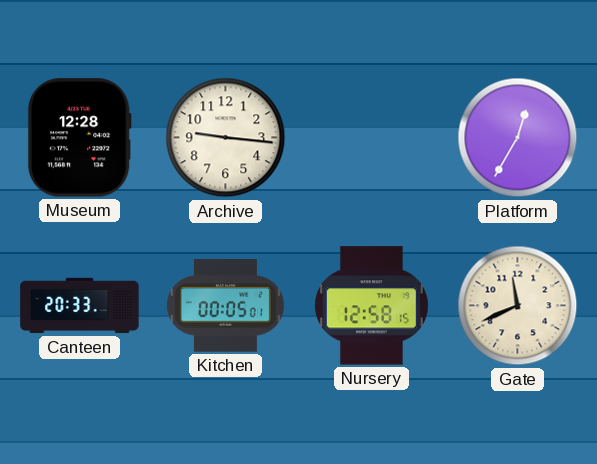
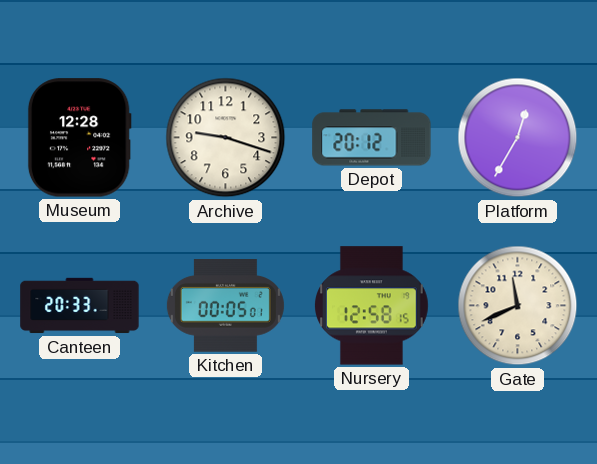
Archive: 9:16 -> 9:18
Depot: none -> 20:12
